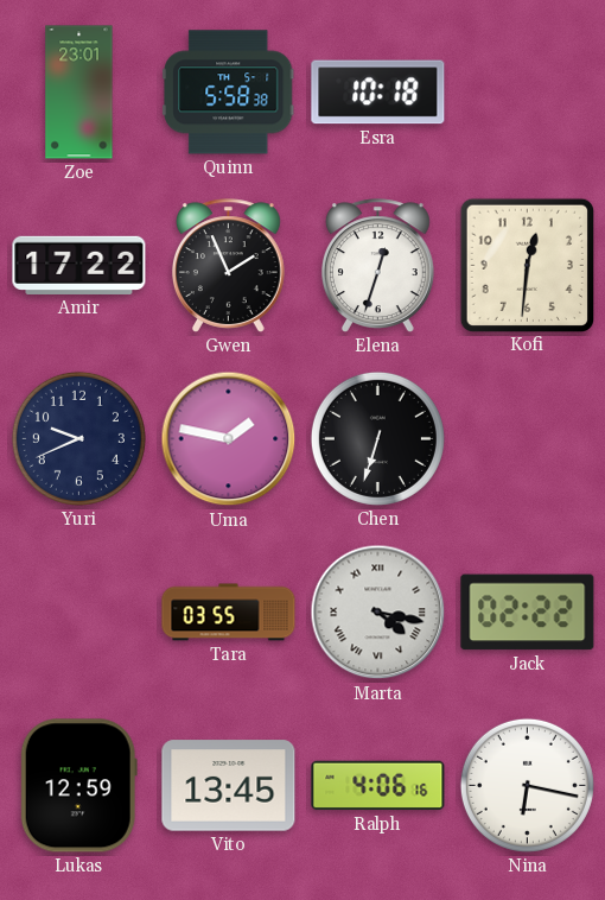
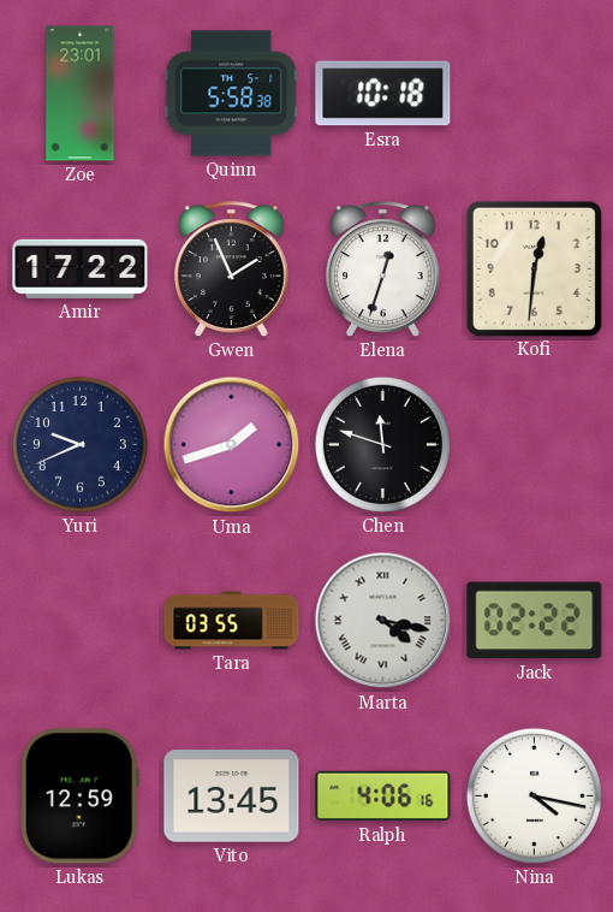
Uma: 1:47 -> 1:42
Chen: 6:33 -> 11:48
Nina: 6:17 -> 4:17
